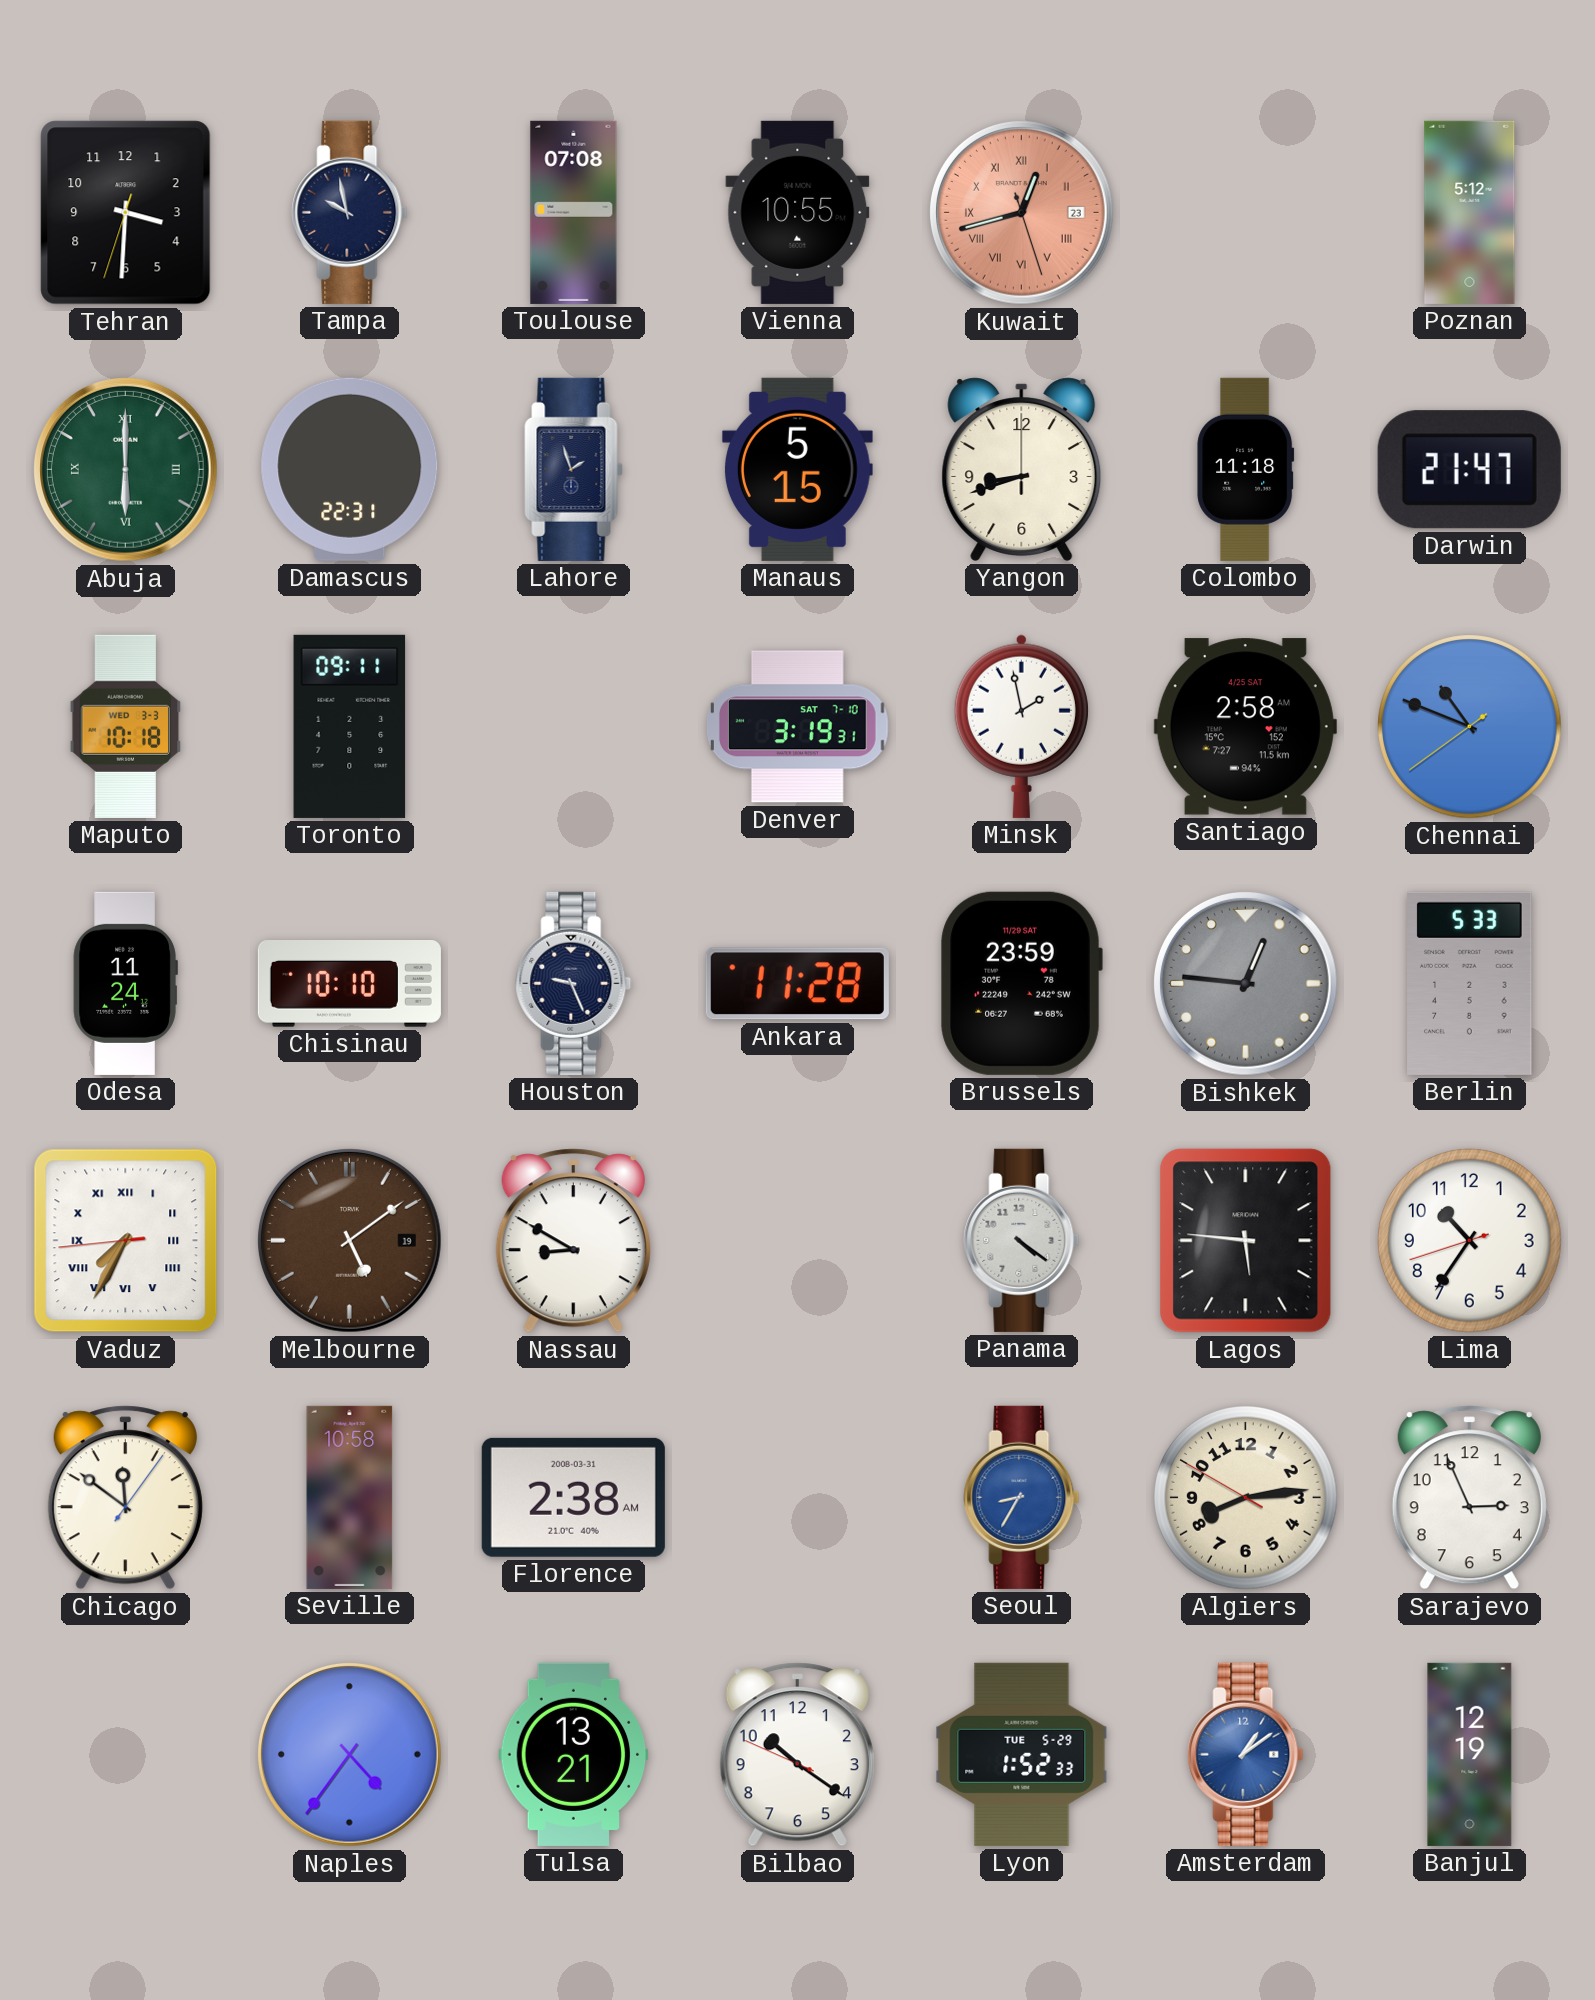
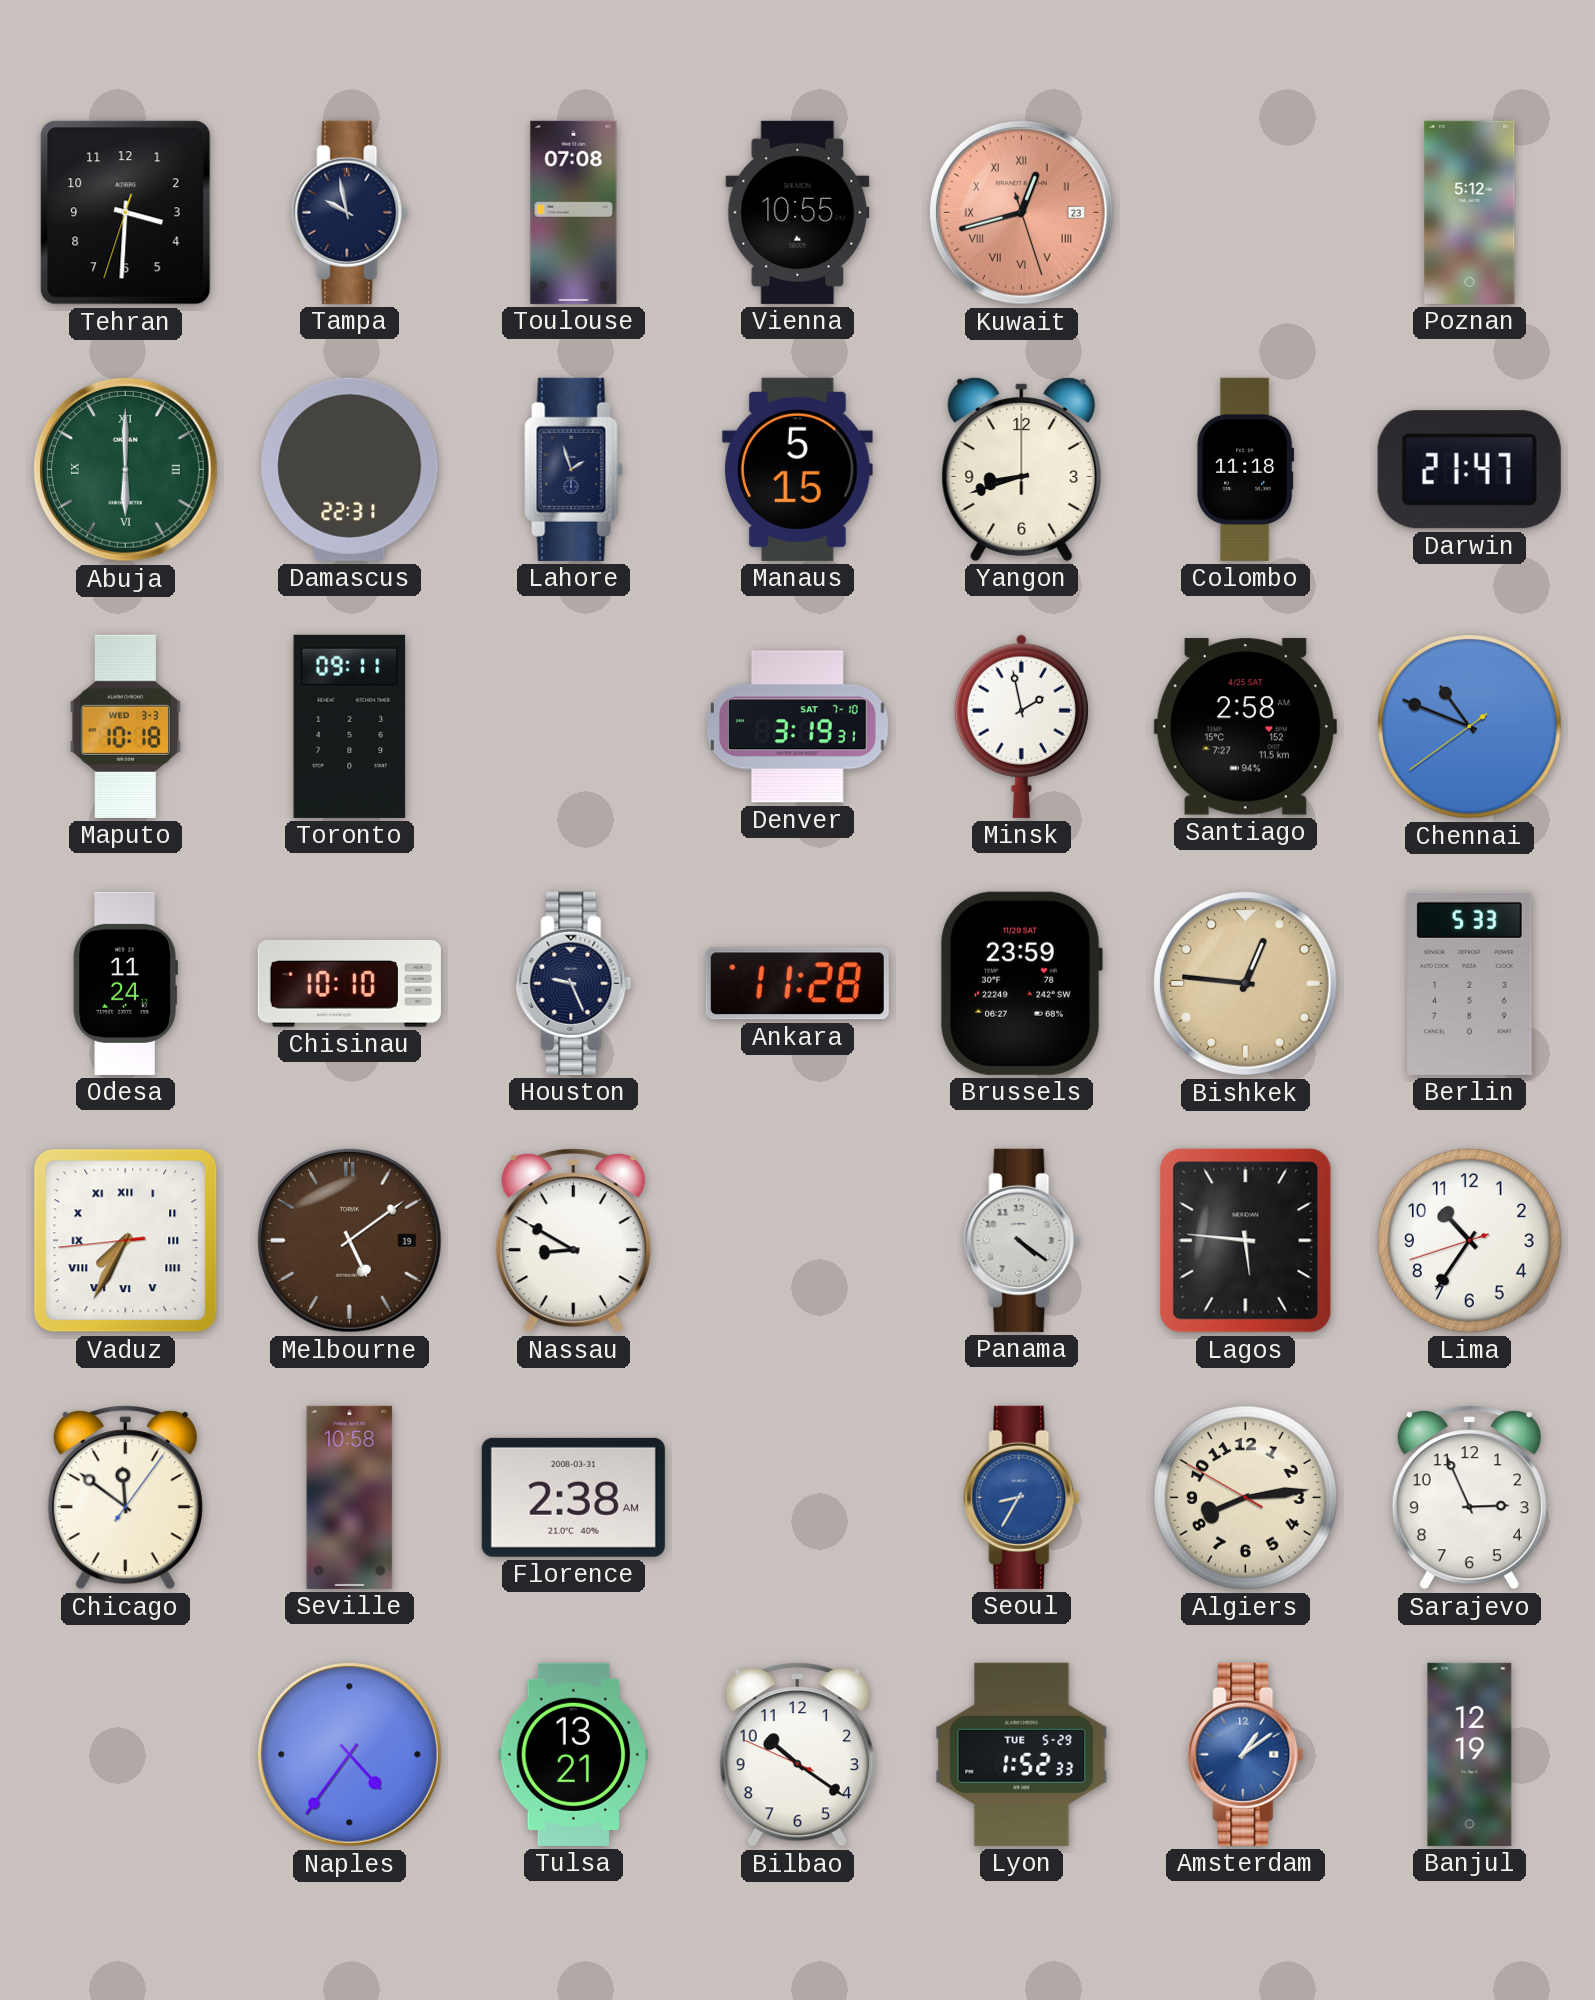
Bishkek dial: grey -> champagne
